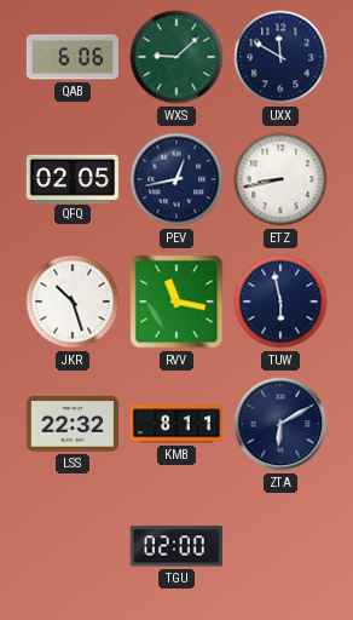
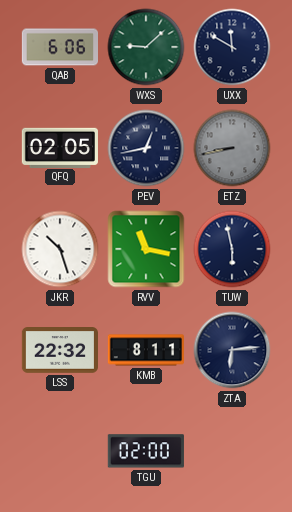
ETZ dial: white -> grey
ZTA: 6:10 -> 6:14
